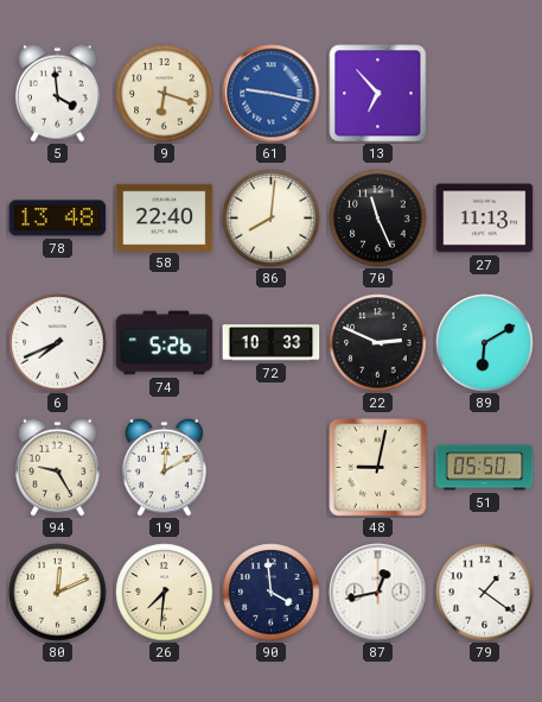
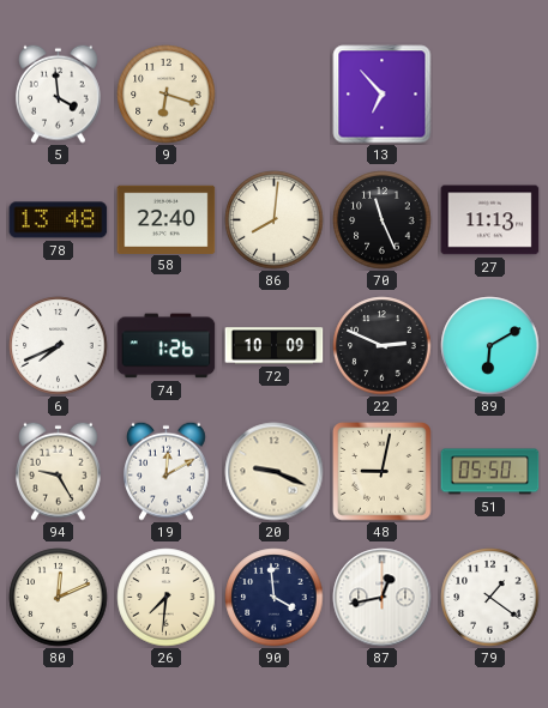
61: 9:17 -> none
74: 5:26 -> 1:26
72: 10:33 -> 10:09
20: none -> 9:19
